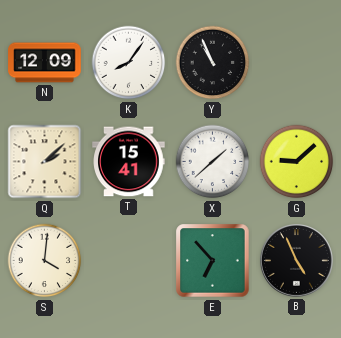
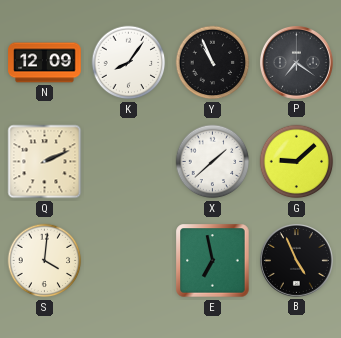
P: none -> 7:21
Q: 2:08 -> 2:11
T: 15:41 -> none
E: 6:53 -> 6:58
